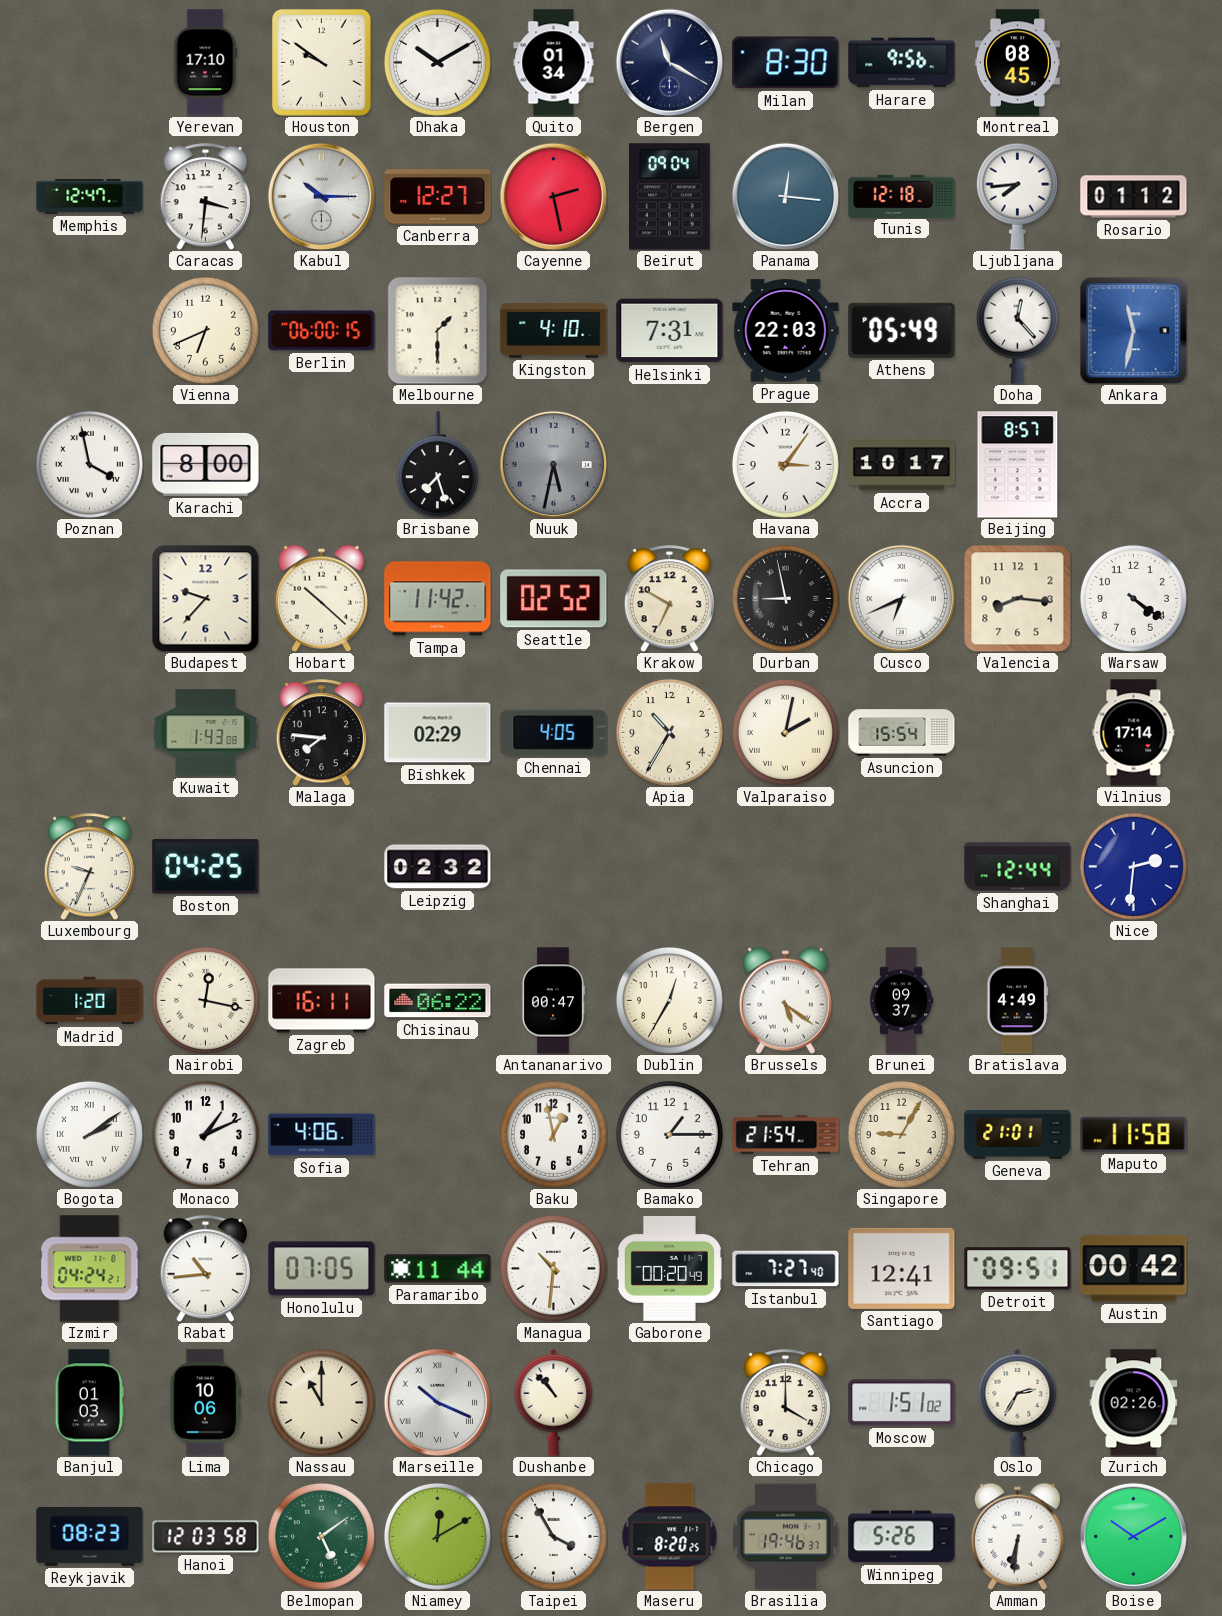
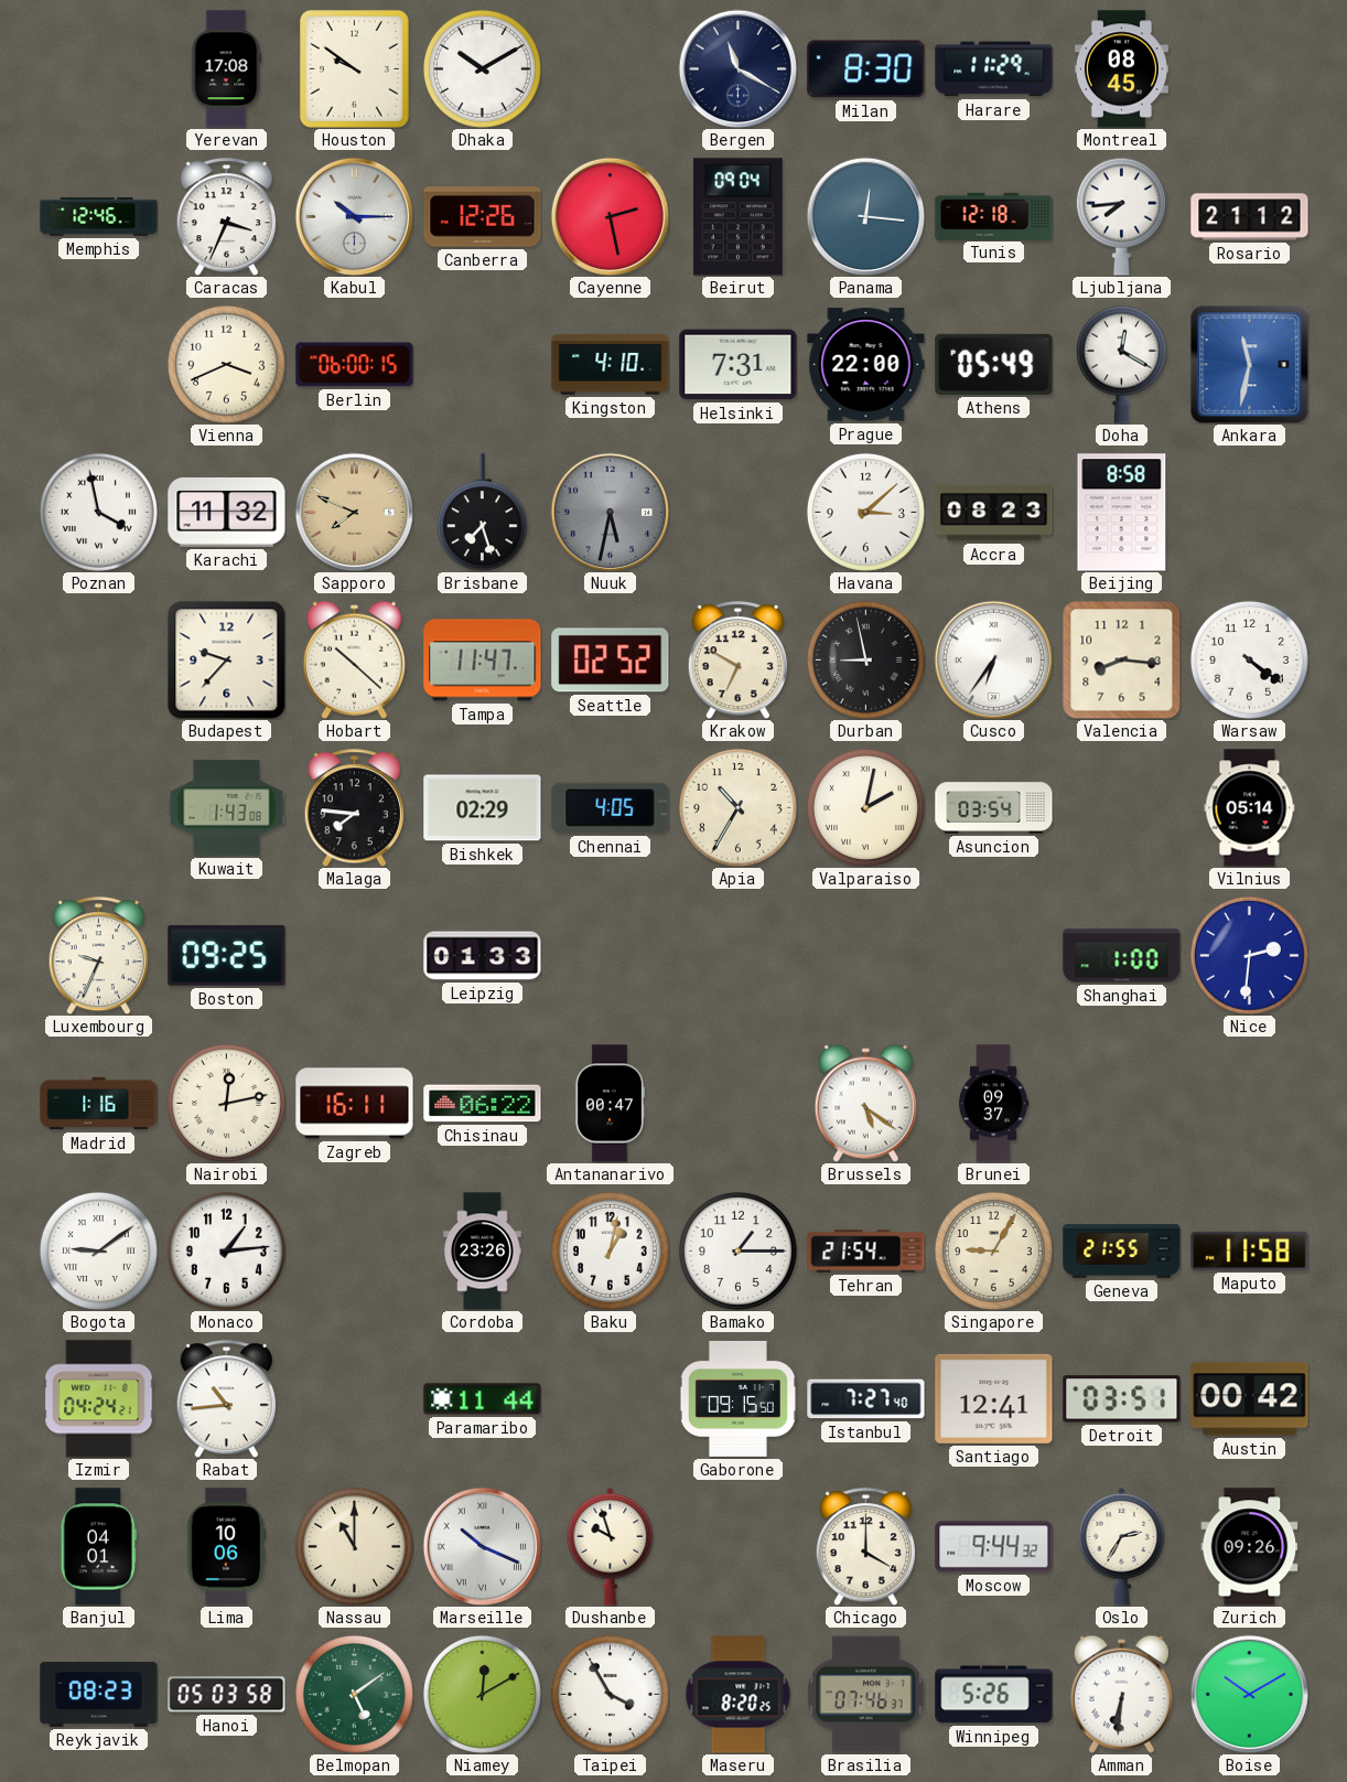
Yerevan: 17:10 -> 17:08
Quito: 01:34 -> none
Harare: 9:56 -> 11:29
Memphis: 12:47 -> 12:46
Caracas: 3:31 -> 3:34
Canberra: 12:27 -> 12:26
Rosario: 01:12 -> 21:12
Vienna: 6:41 -> 3:41
Melbourne: 1:30 -> none
Prague: 22:03 -> 22:00
Doha: 12:23 -> 12:20
Karachi: 8:00 -> 11:32
Sapporo: none -> 7:49
Havana: 3:06 -> 3:08
Accra: 10:17 -> 08:23
Beijing: 8:57 -> 8:58
Tampa: 11:42 -> 11:47
Cusco: 6:41 -> 6:36
Asuncion: 15:54 -> 03:54
Vilnius: 17:14 -> 05:14
Boston: 04:25 -> 09:25
Leipzig: 02:32 -> 01:33
Shanghai: 12:44 -> 1:00
Madrid: 1:20 -> 1:16
Nairobi: 12:17 -> 12:13
Dublin: 12:35 -> none
Bratislava: 4:49 -> none
Bogota: 2:09 -> 9:09
Monaco: 1:11 -> 1:14
Sofia: 4:06 -> none
Cordoba: none -> 23:26
Baku: 12:58 -> 1:02
Geneva: 21:01 -> 21:55
Honolulu: 07:05 -> none
Managua: 10:31 -> none
Gaborone: 00:20 -> 09:15
Detroit: 09:51 -> 03:51
Banjul: 01:03 -> 04:01
Dushanbe: 10:53 -> 9:57
Moscow: 1:51 -> 9:44
Zurich: 02:26 -> 09:26
Hanoi: 12:03 -> 05:03
Brasilia: 19:46 -> 07:46
